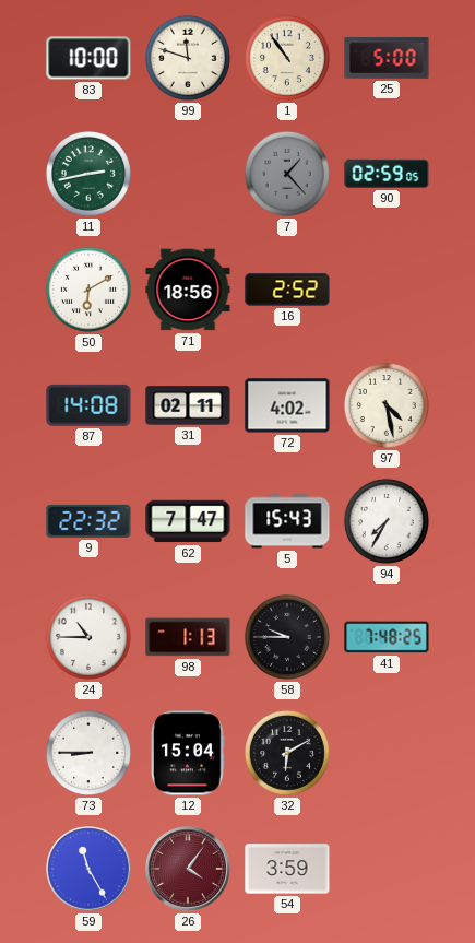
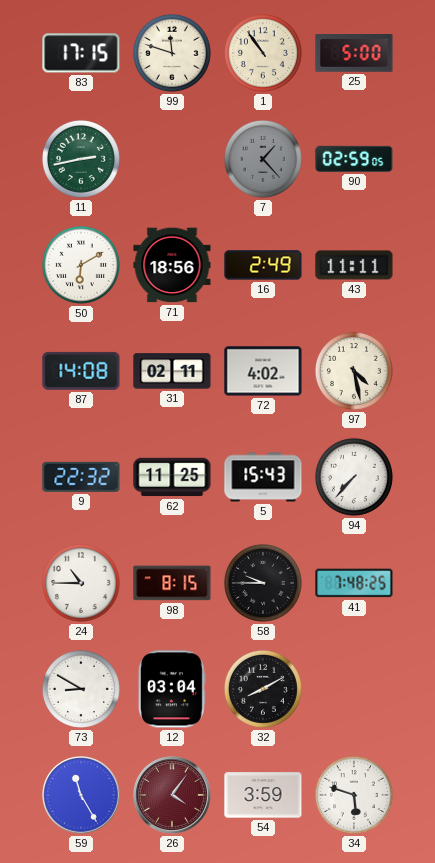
83: 10:00 -> 17:15
16: 2:52 -> 2:49
43: none -> 11:11
62: 7:47 -> 11:25
94: 7:35 -> 7:37
98: 1:13 -> 8:15
73: 8:45 -> 8:50
12: 15:04 -> 03:04
32: 6:10 -> 8:10
34: none -> 5:48
